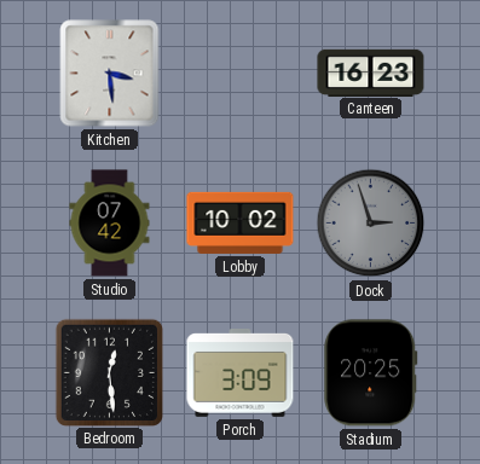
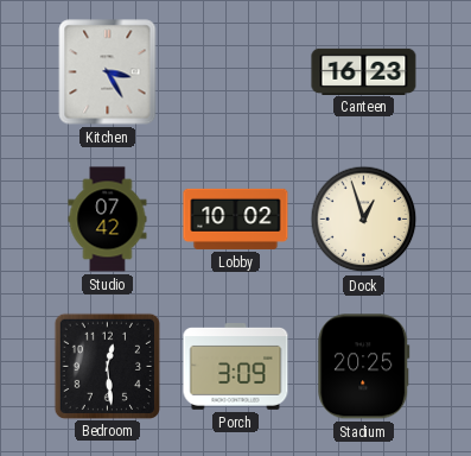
Kitchen: 3:29 -> 3:25
Dock: 2:57 -> 12:57
Dock dial: grey -> cream
